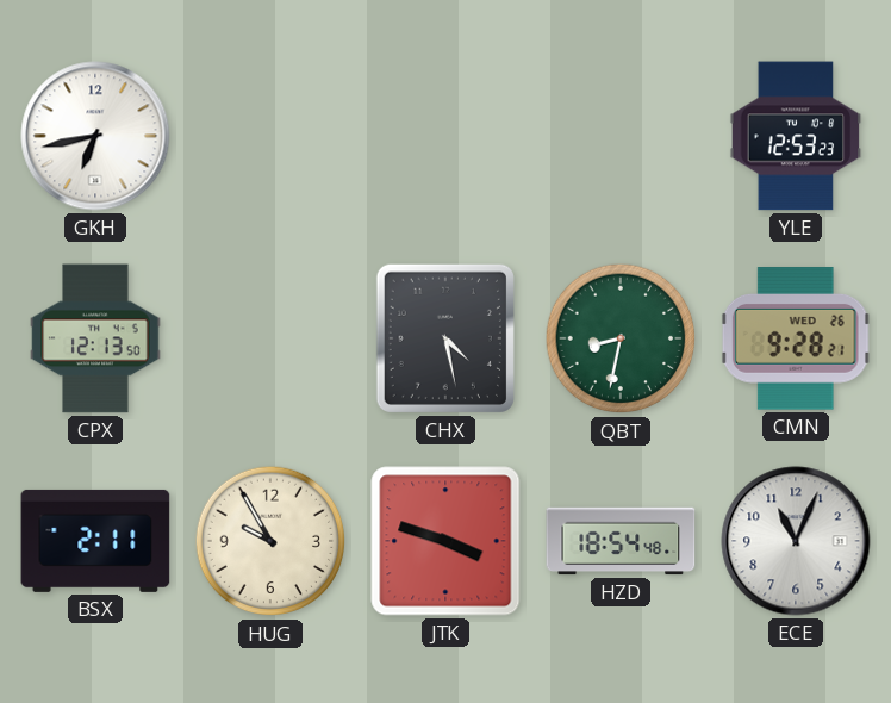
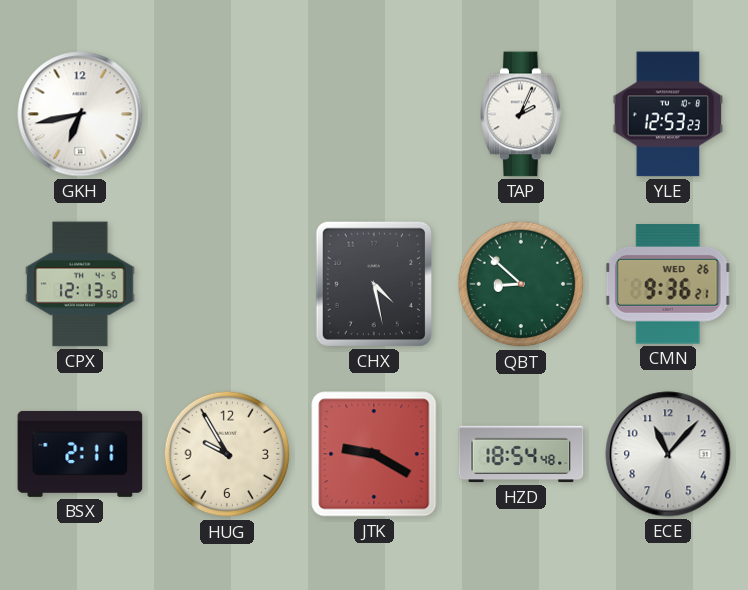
TAP: none -> 2:04
QBT: 8:32 -> 8:52
CMN: 9:28 -> 9:36
JTK: 3:48 -> 9:20
ECE: 11:04 -> 11:07
